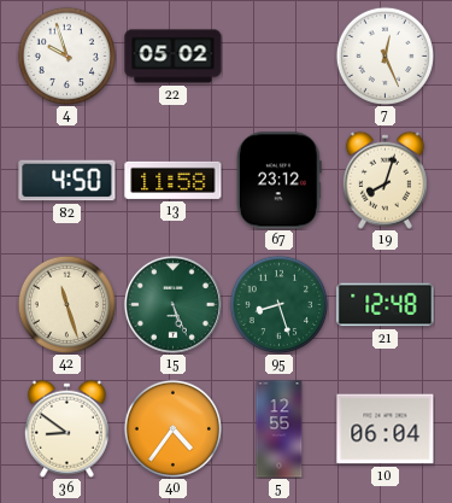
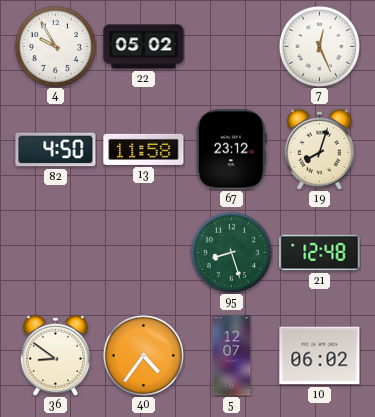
4: 9:57 -> 9:55
42: 11:27 -> none
15: 5:26 -> none
5: 12:55 -> 12:07
10: 06:04 -> 06:02
